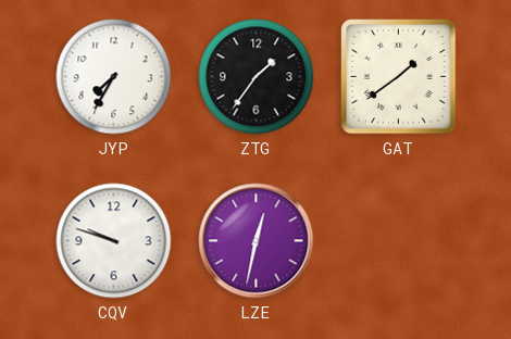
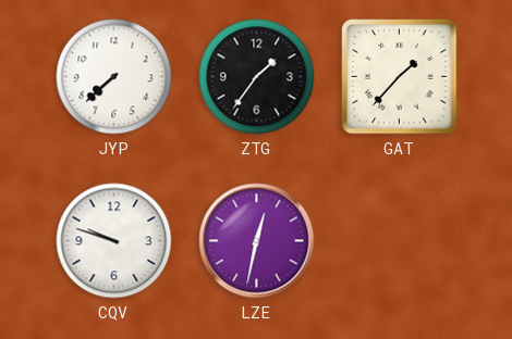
JYP: 7:35 -> 7:38
GAT: 1:39 -> 1:37
